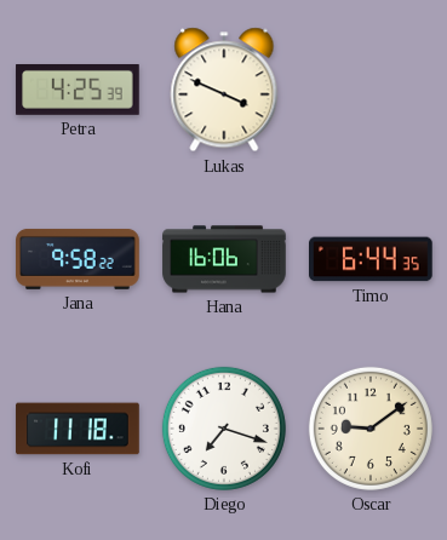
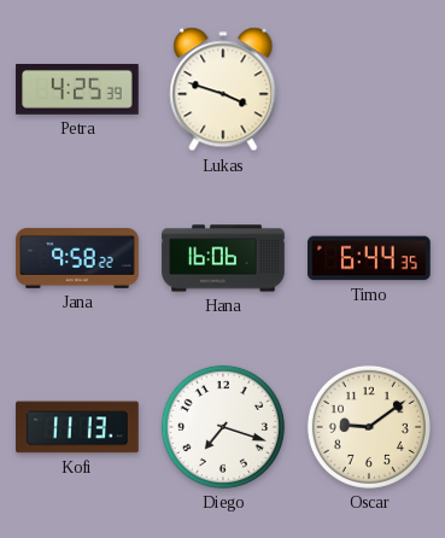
Lukas: 3:49 -> 3:48
Kofi: 11:18 -> 11:13
